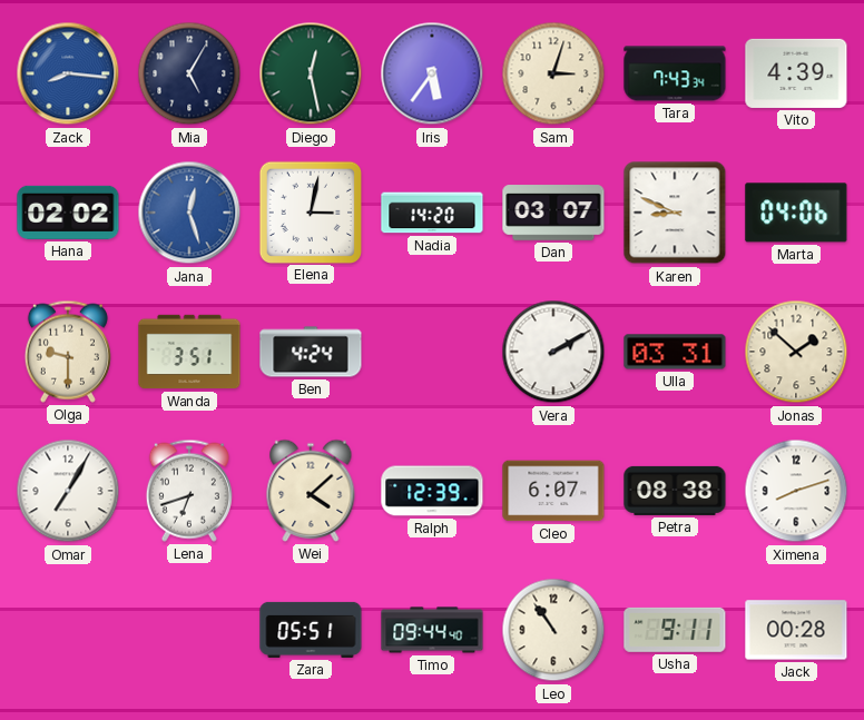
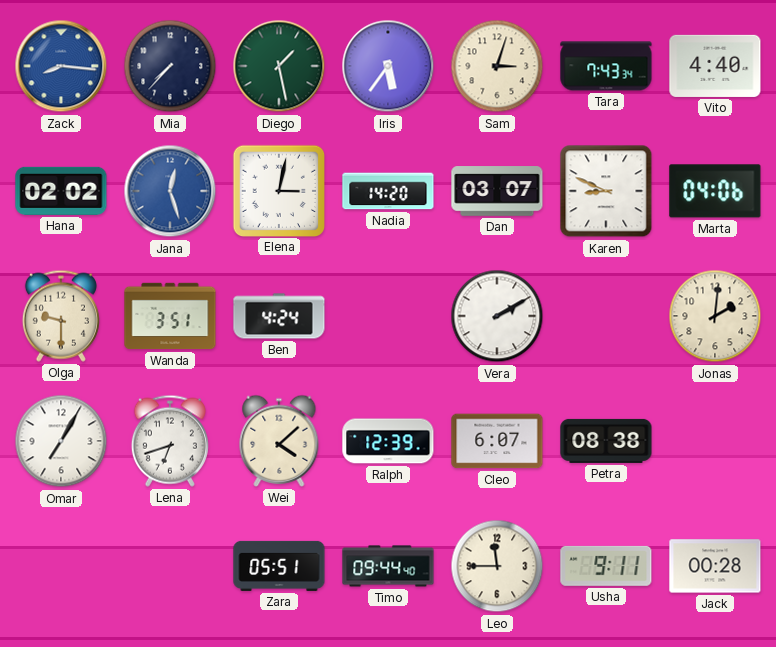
Mia: 5:05 -> 7:37
Diego: 12:28 -> 1:28
Vito: 4:39 -> 4:40
Ulla: 03:31 -> none
Jonas: 1:52 -> 2:01
Ximena: 8:12 -> none
Leo: 10:54 -> 11:45
